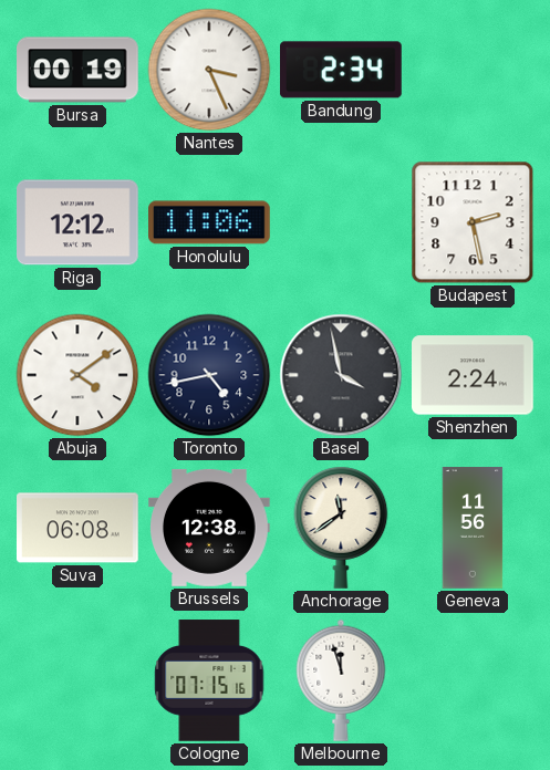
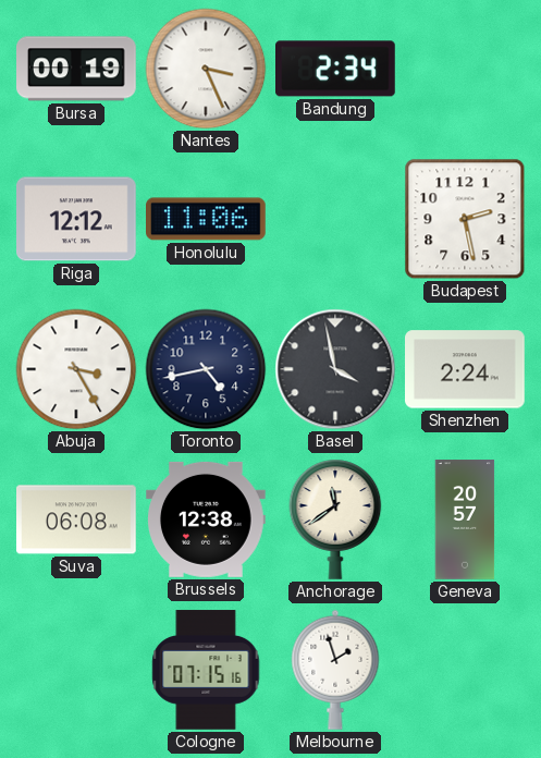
Abuja: 4:09 -> 3:25
Geneva: 11:56 -> 20:57
Melbourne: 11:57 -> 1:57
